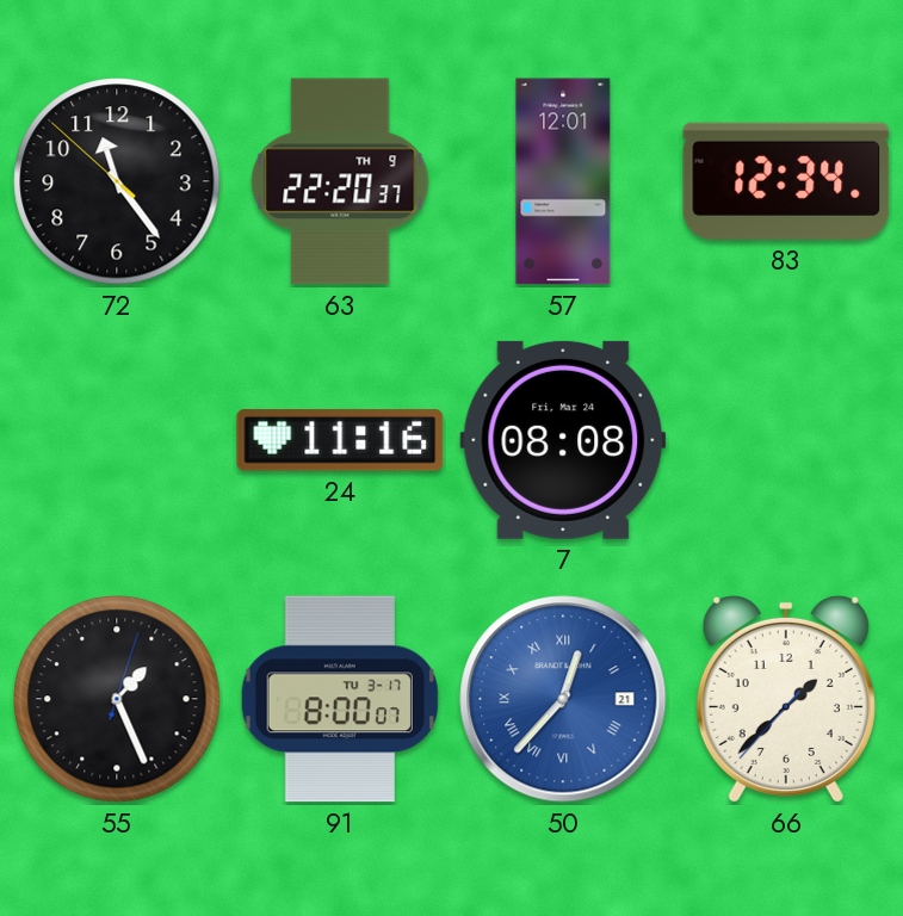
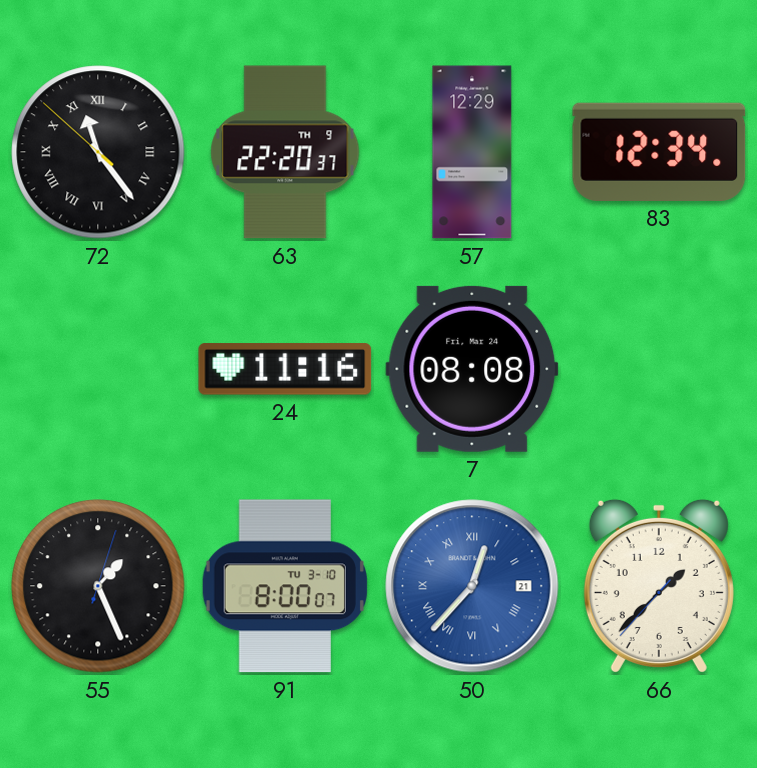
72 numerals: Arabic -> Roman
57: 12:01 -> 12:29
91 date: TU 3-17 -> TU 3-10
